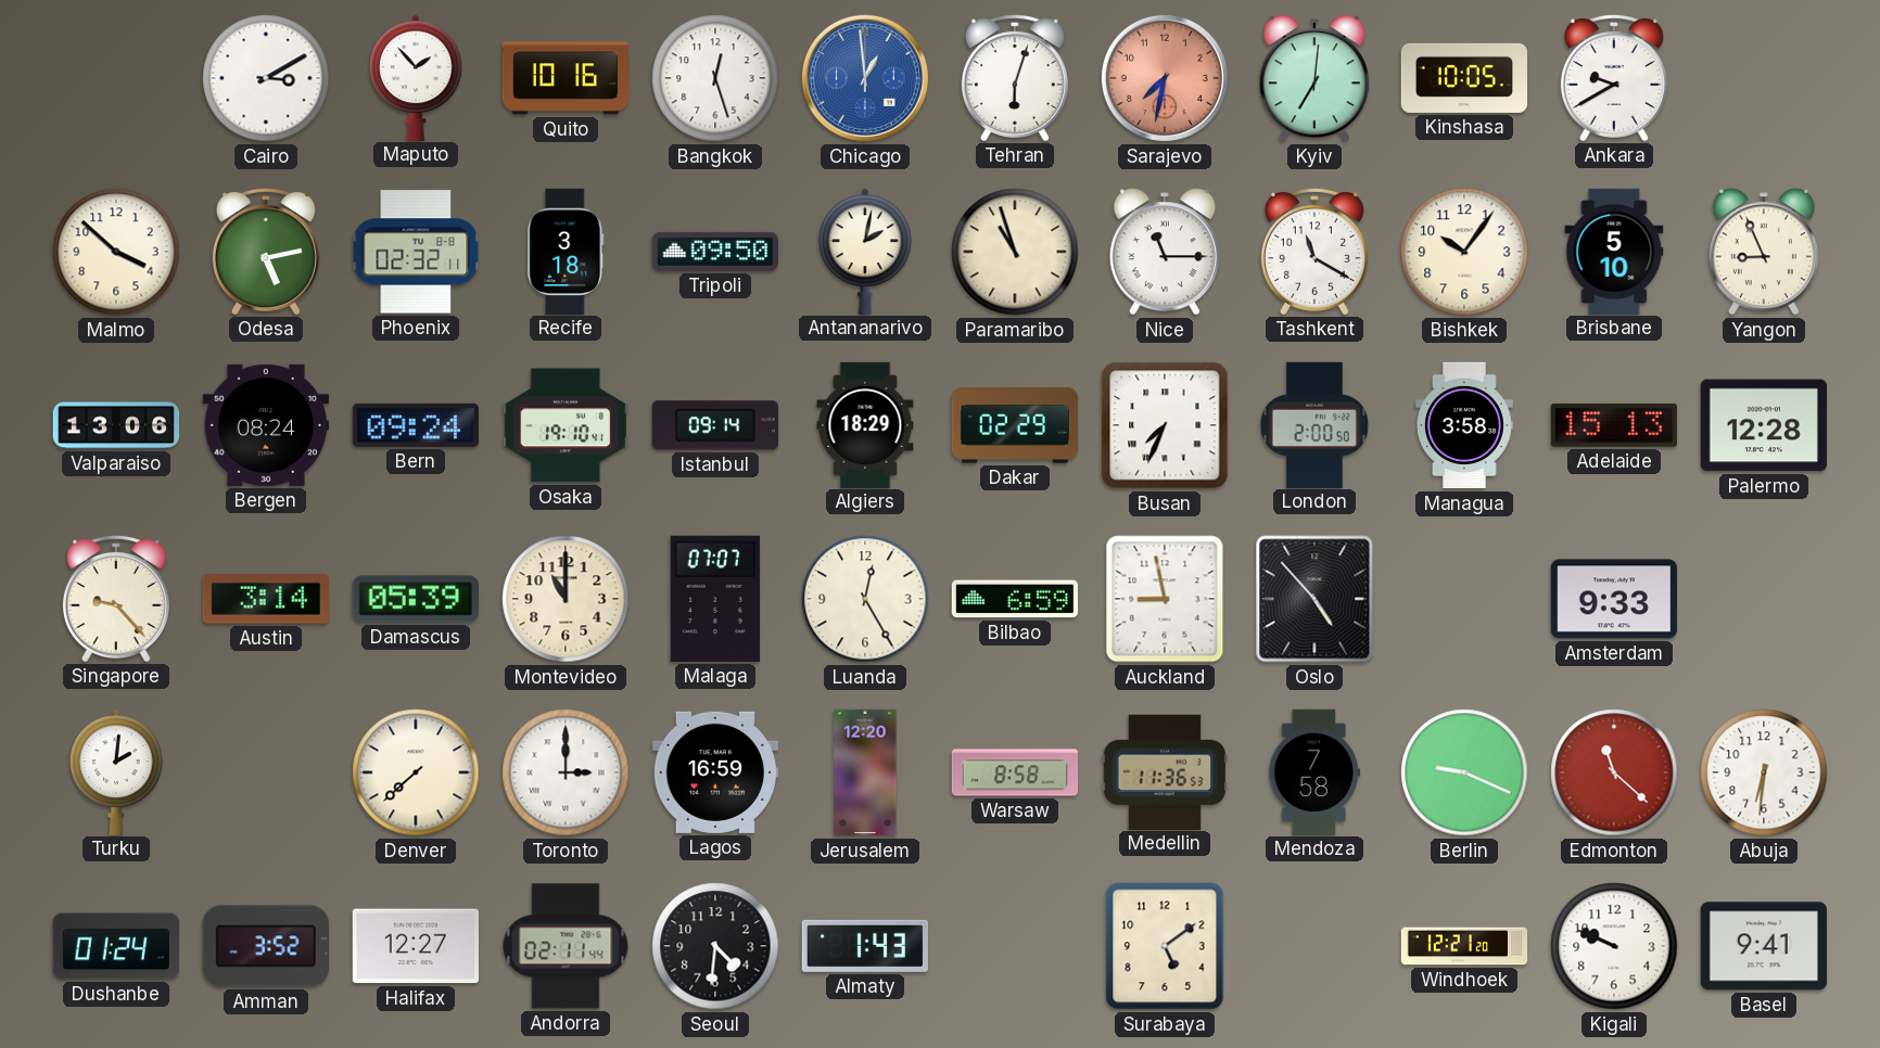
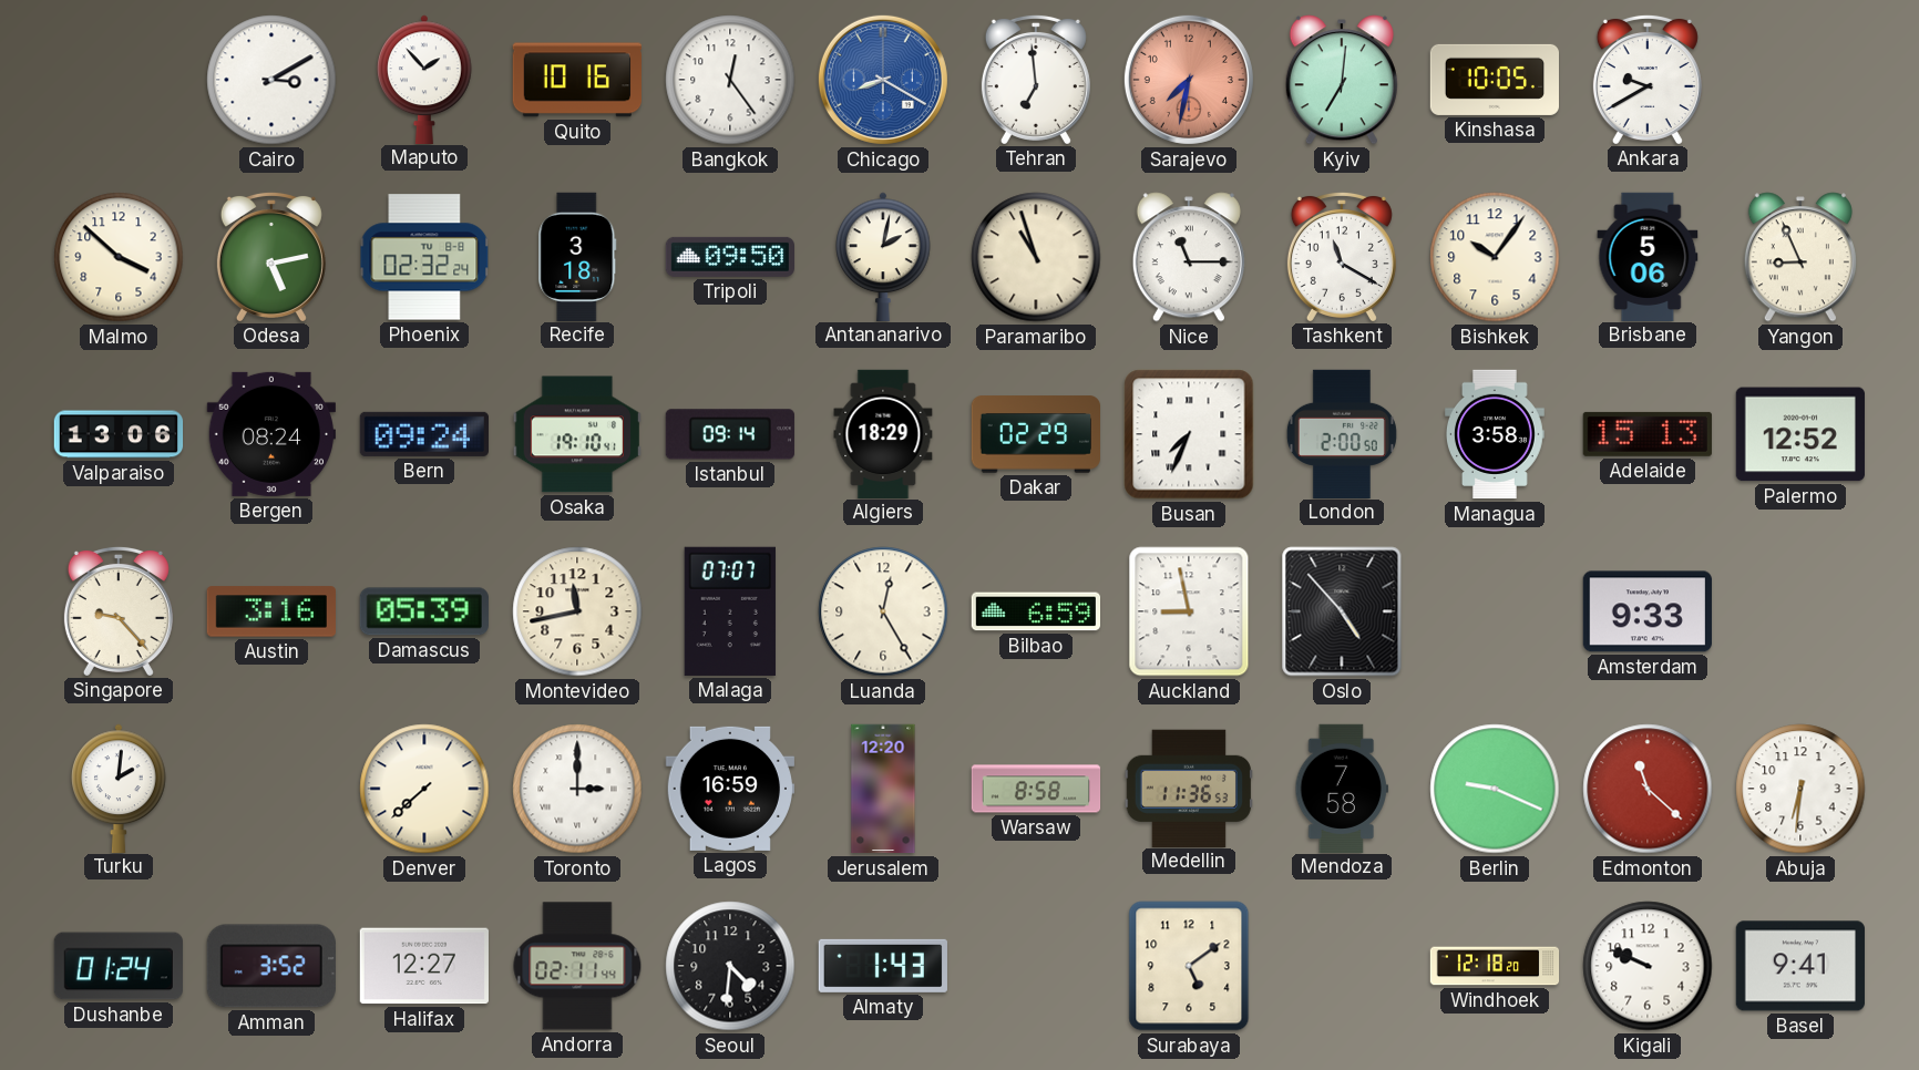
Bangkok: 12:27 -> 12:24
Chicago: 12:59 -> 8:20
Tehran: 6:03 -> 6:59
Phoenix: 02:32:11 -> 02:32:24
Brisbane: 5:10 -> 5:06
Palermo: 12:28 -> 12:52
Austin: 3:14 -> 3:16
Montevideo: 11:00 -> 11:43
Windhoek: 12:21 -> 12:18
